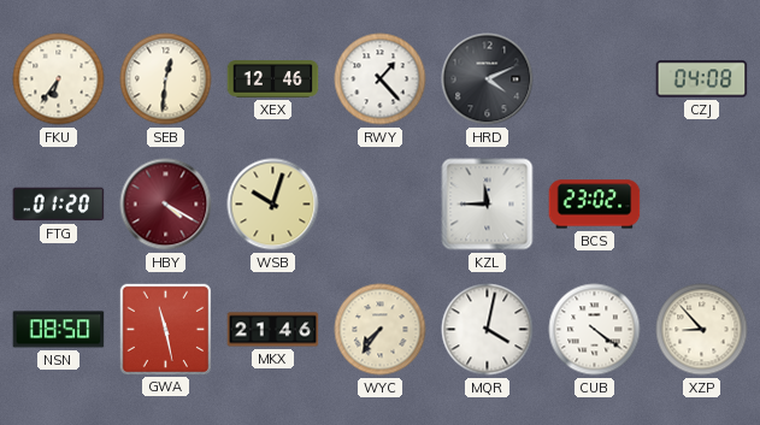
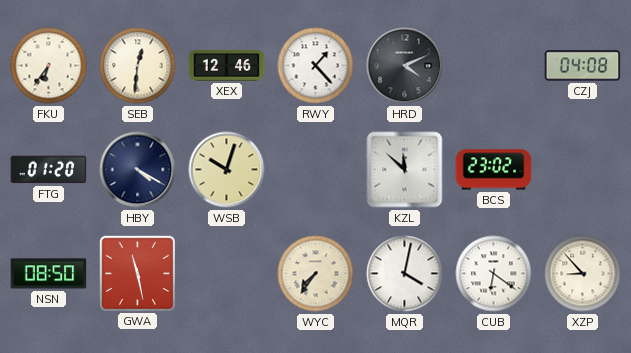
HBY dial: burgundy -> navy
KZL: 11:45 -> 11:52
MKX: 21:46 -> none
CUB: 4:21 -> 6:21
